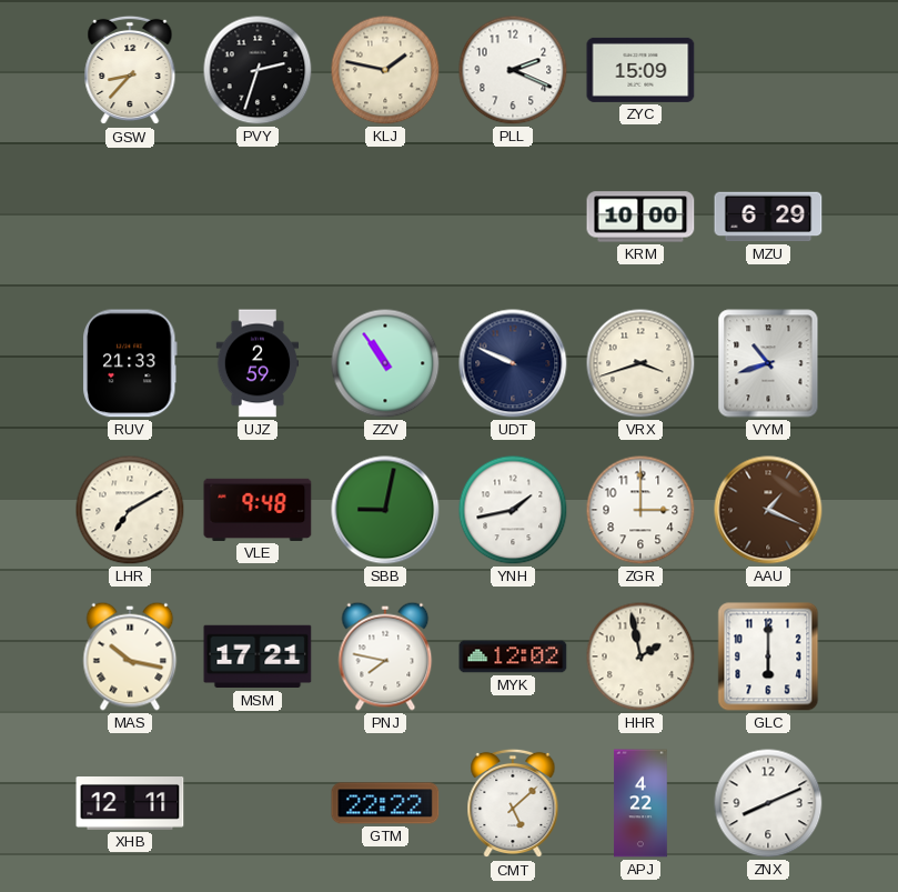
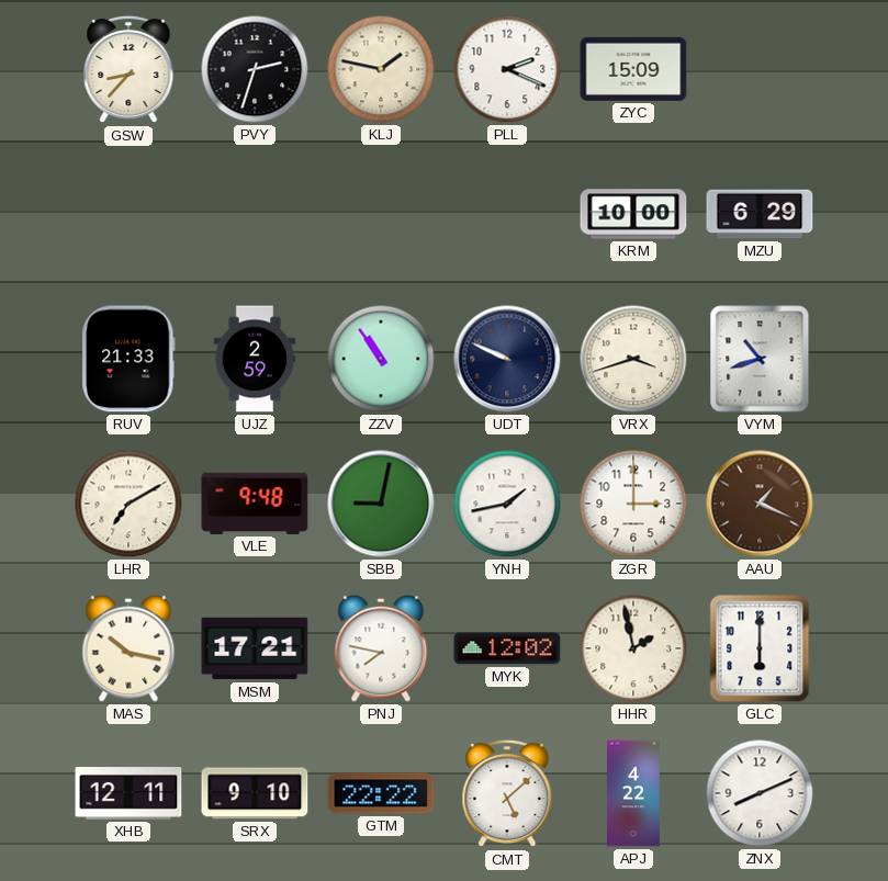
SRX: none -> 9:10
